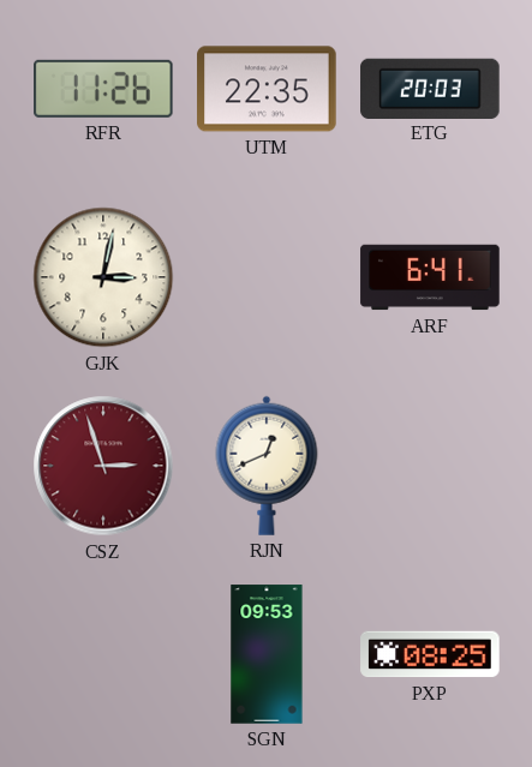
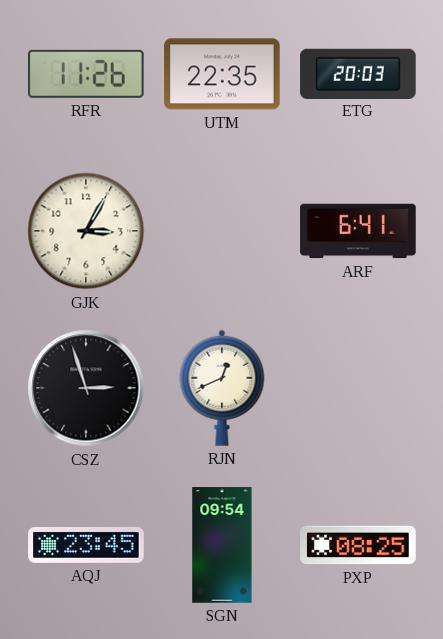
GJK: 3:02 -> 3:05
CSZ dial: burgundy -> black
AQJ: none -> 23:45
SGN: 09:53 -> 09:54
